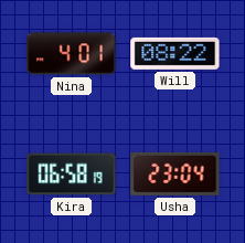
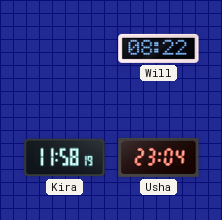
Nina: 4:01 -> none
Kira: 06:58 -> 11:58
